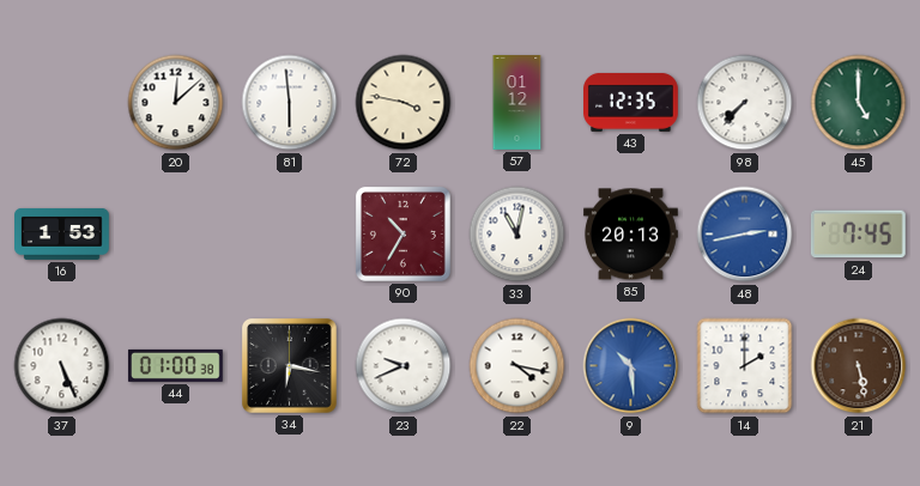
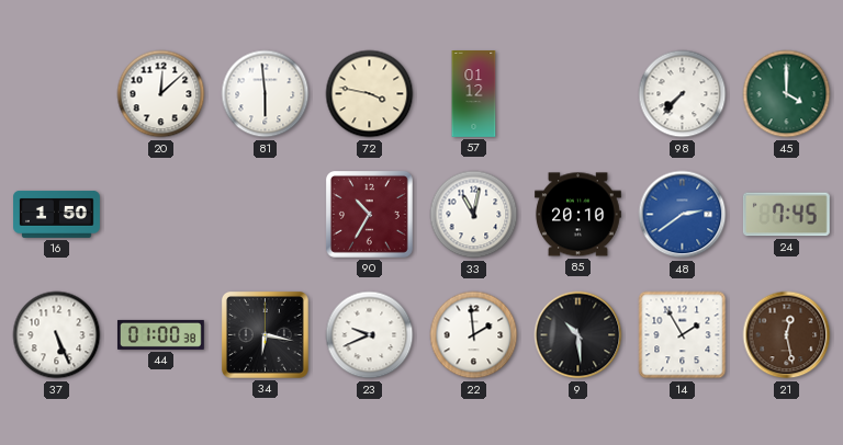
43: 12:35 -> none
45: 5:00 -> 4:00
16: 1:53 -> 1:50
85: 20:13 -> 20:10
48: 2:43 -> 2:39
22: 4:17 -> 1:59
9 dial: blue -> black
14: 2:00 -> 1:55
21: 5:28 -> 12:28
